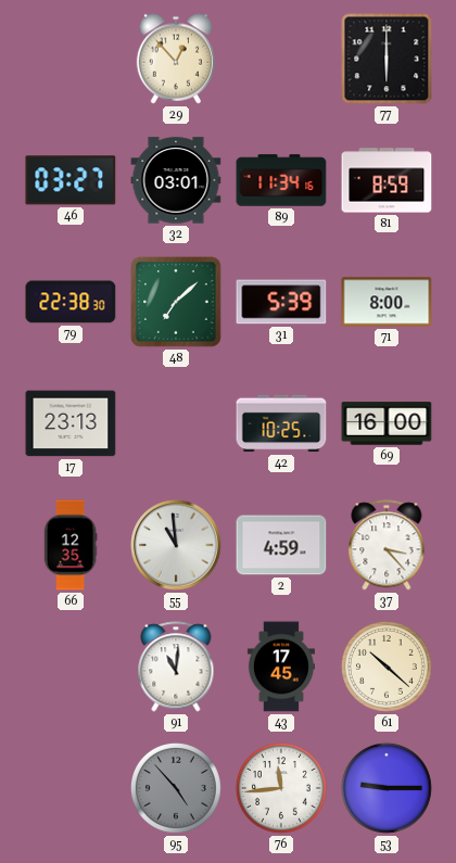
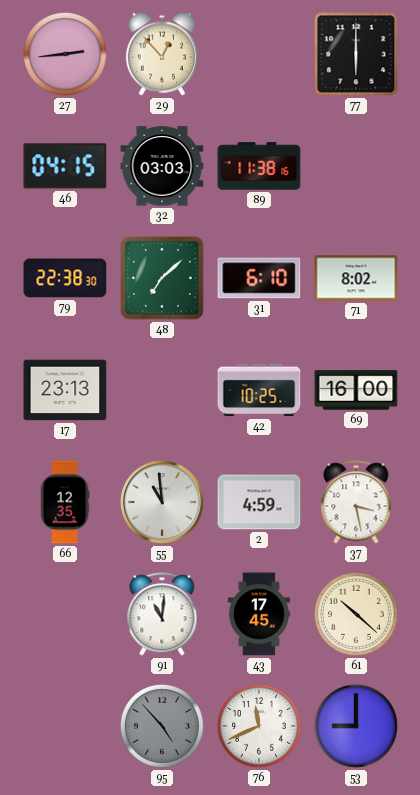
27: none -> 2:44
46: 03:27 -> 04:15
32: 03:01 -> 03:03
89: 11:34 -> 11:38
81: 8:59 -> none
31: 5:39 -> 6:10
71: 8:00 -> 8:02
37: 3:23 -> 3:28
76: 11:44 -> 11:41
53: 9:15 -> 9:00
